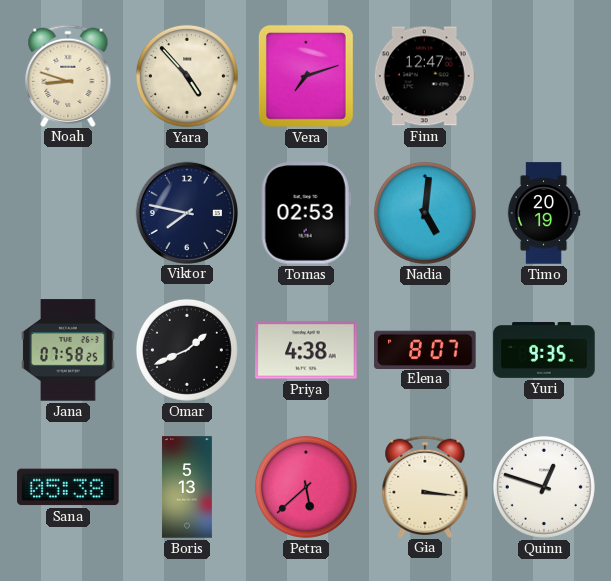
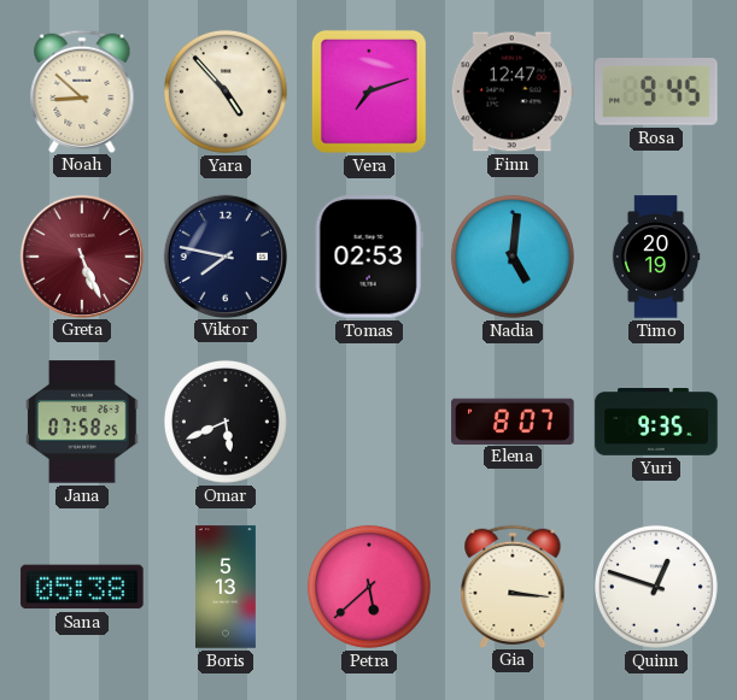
Noah: 8:48 -> 8:52
Rosa: none -> 9:45
Greta: none -> 5:26
Omar: 1:41 -> 5:41
Priya: 4:38 -> none
